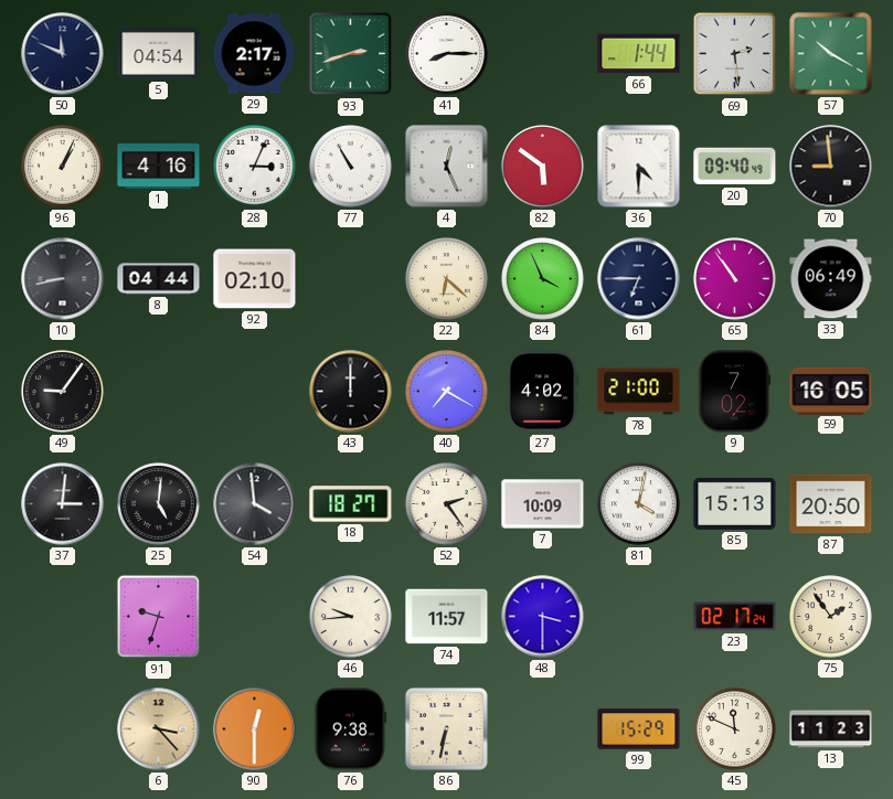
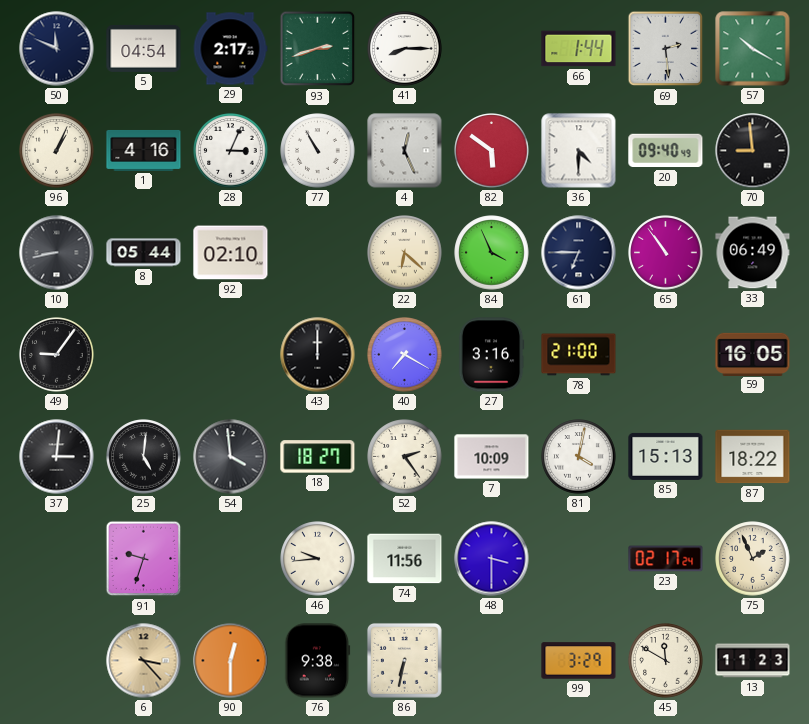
8: 04:44 -> 05:44
27: 4:02 -> 3:16
9: 7:02 -> none
87: 20:50 -> 18:22
74: 11:57 -> 11:56
75: 1:54 -> 1:56
99: 15:29 -> 3:29
45: 11:49 -> 11:50
